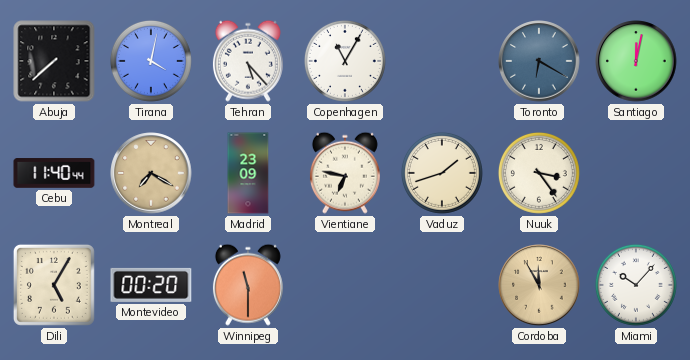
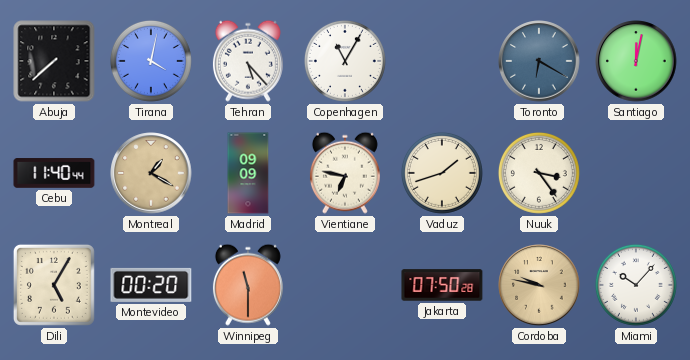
Montreal: 7:20 -> 1:20
Madrid: 23:09 -> 09:09
Jakarta: none -> 07:50
Cordoba: 11:55 -> 9:47
